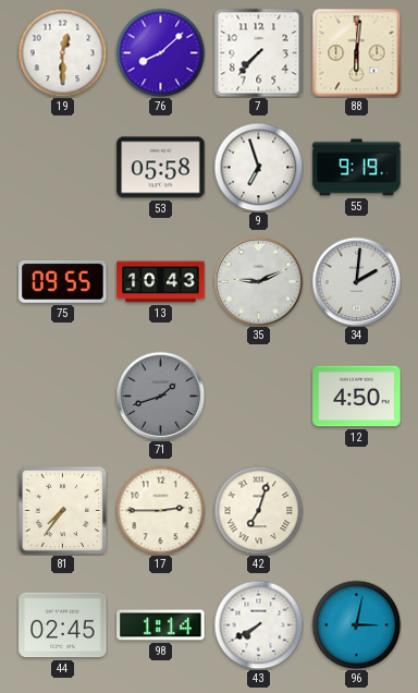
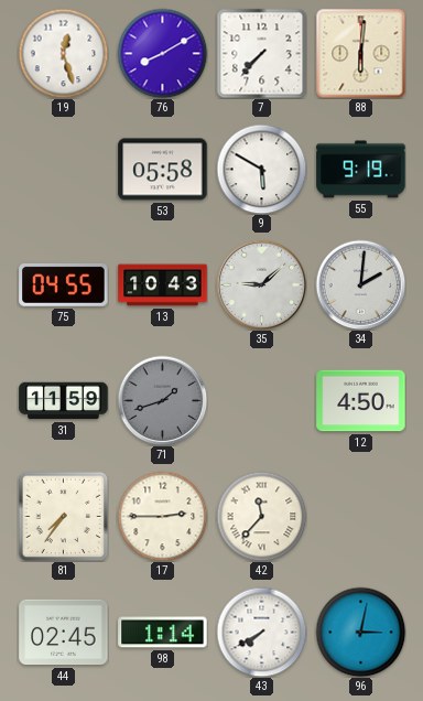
19: 12:30 -> 12:27
76: 8:08 -> 8:10
9: 6:57 -> 5:50
75: 09:55 -> 04:55
35: 9:11 -> 9:08
31: none -> 11:59
42: 7:03 -> 11:37
